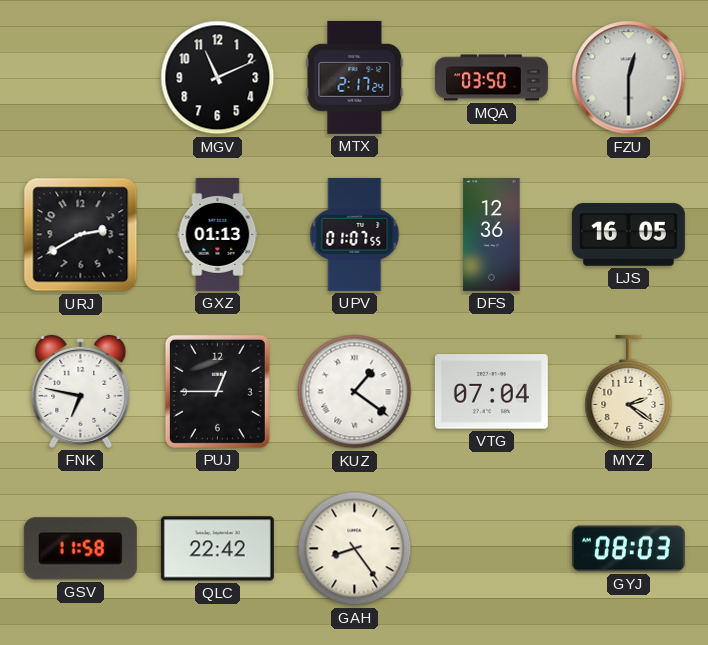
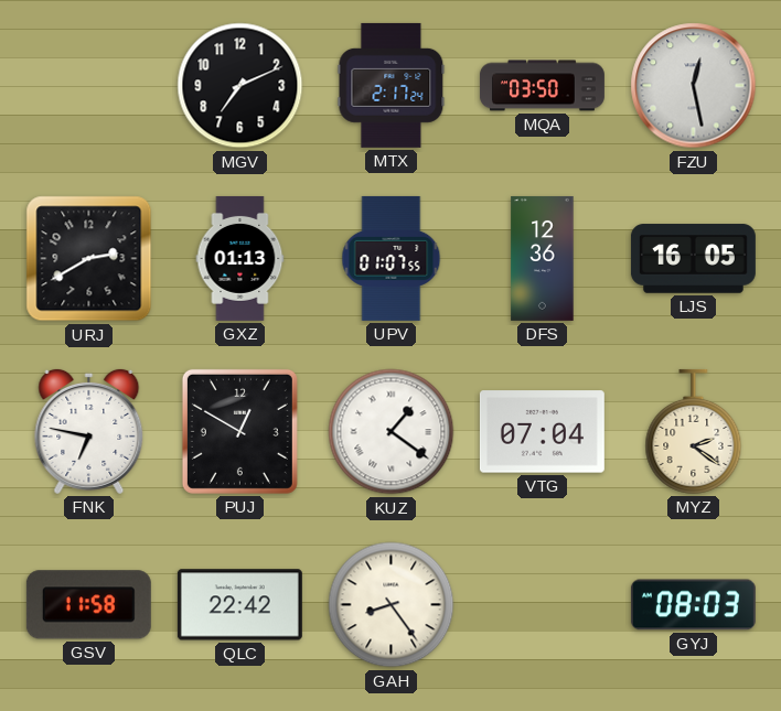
MGV: 11:11 -> 7:11
FZU: 12:30 -> 12:28
PUJ: 12:45 -> 12:50
